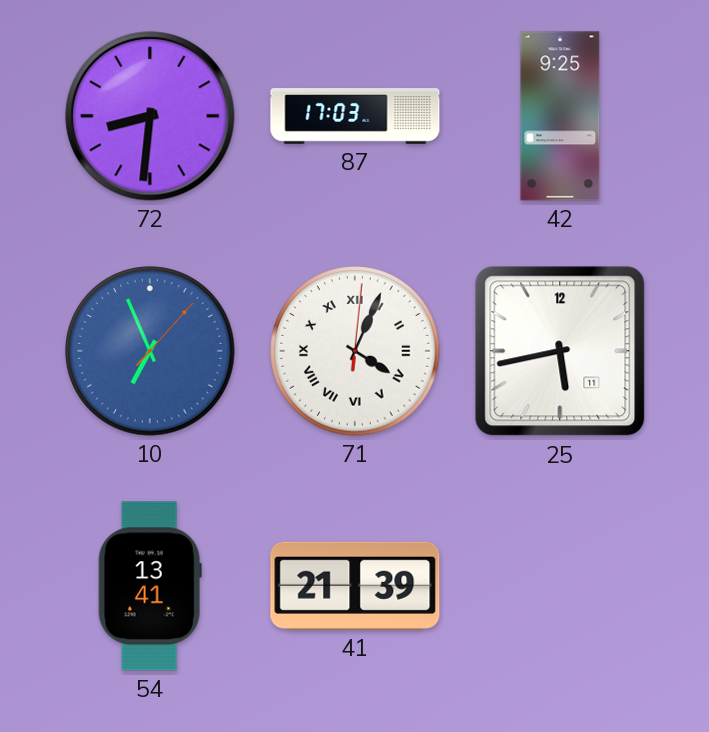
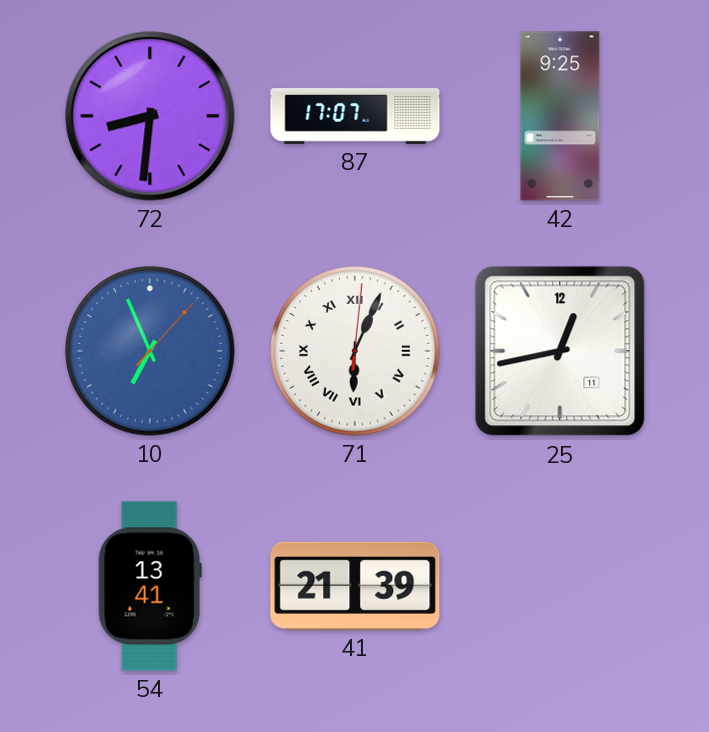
87: 17:03 -> 17:07
71: 4:04 -> 6:04
25: 5:43 -> 12:43
